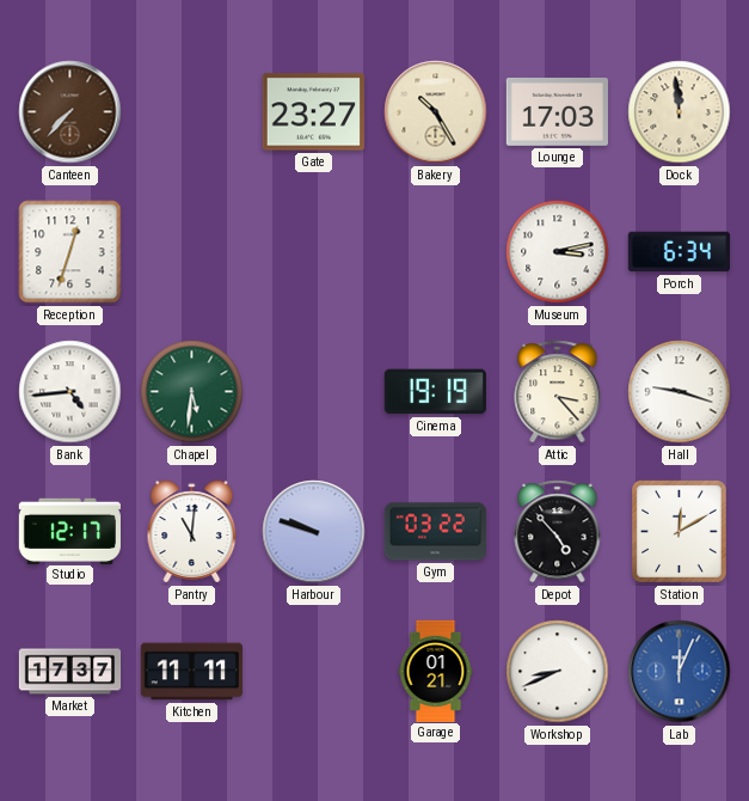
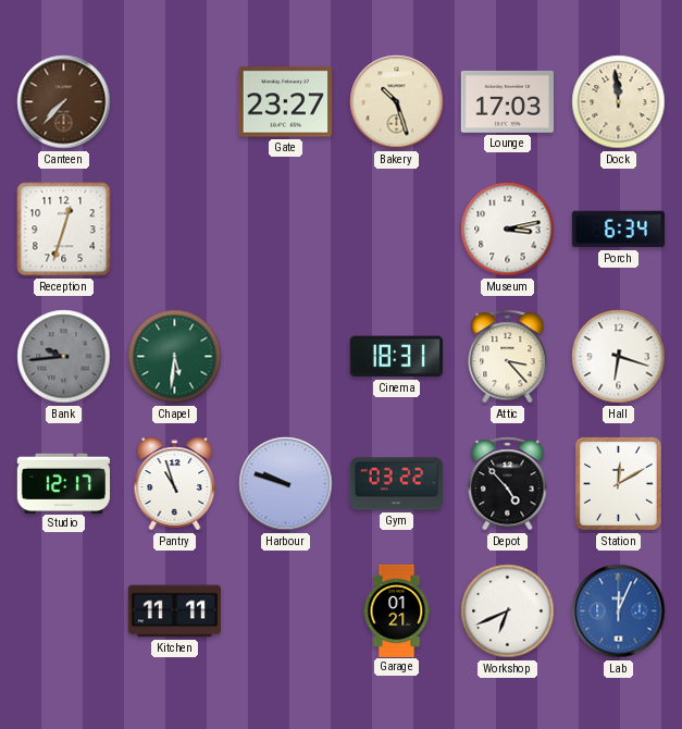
Bakery: 10:25 -> 10:27
Bank: 4:44 -> 9:44
Bank dial: white -> grey
Cinema: 19:19 -> 18:31
Hall: 9:18 -> 6:18
Pantry: 11:01 -> 10:57
Market: 17:37 -> none
Workshop: 8:41 -> 6:41
